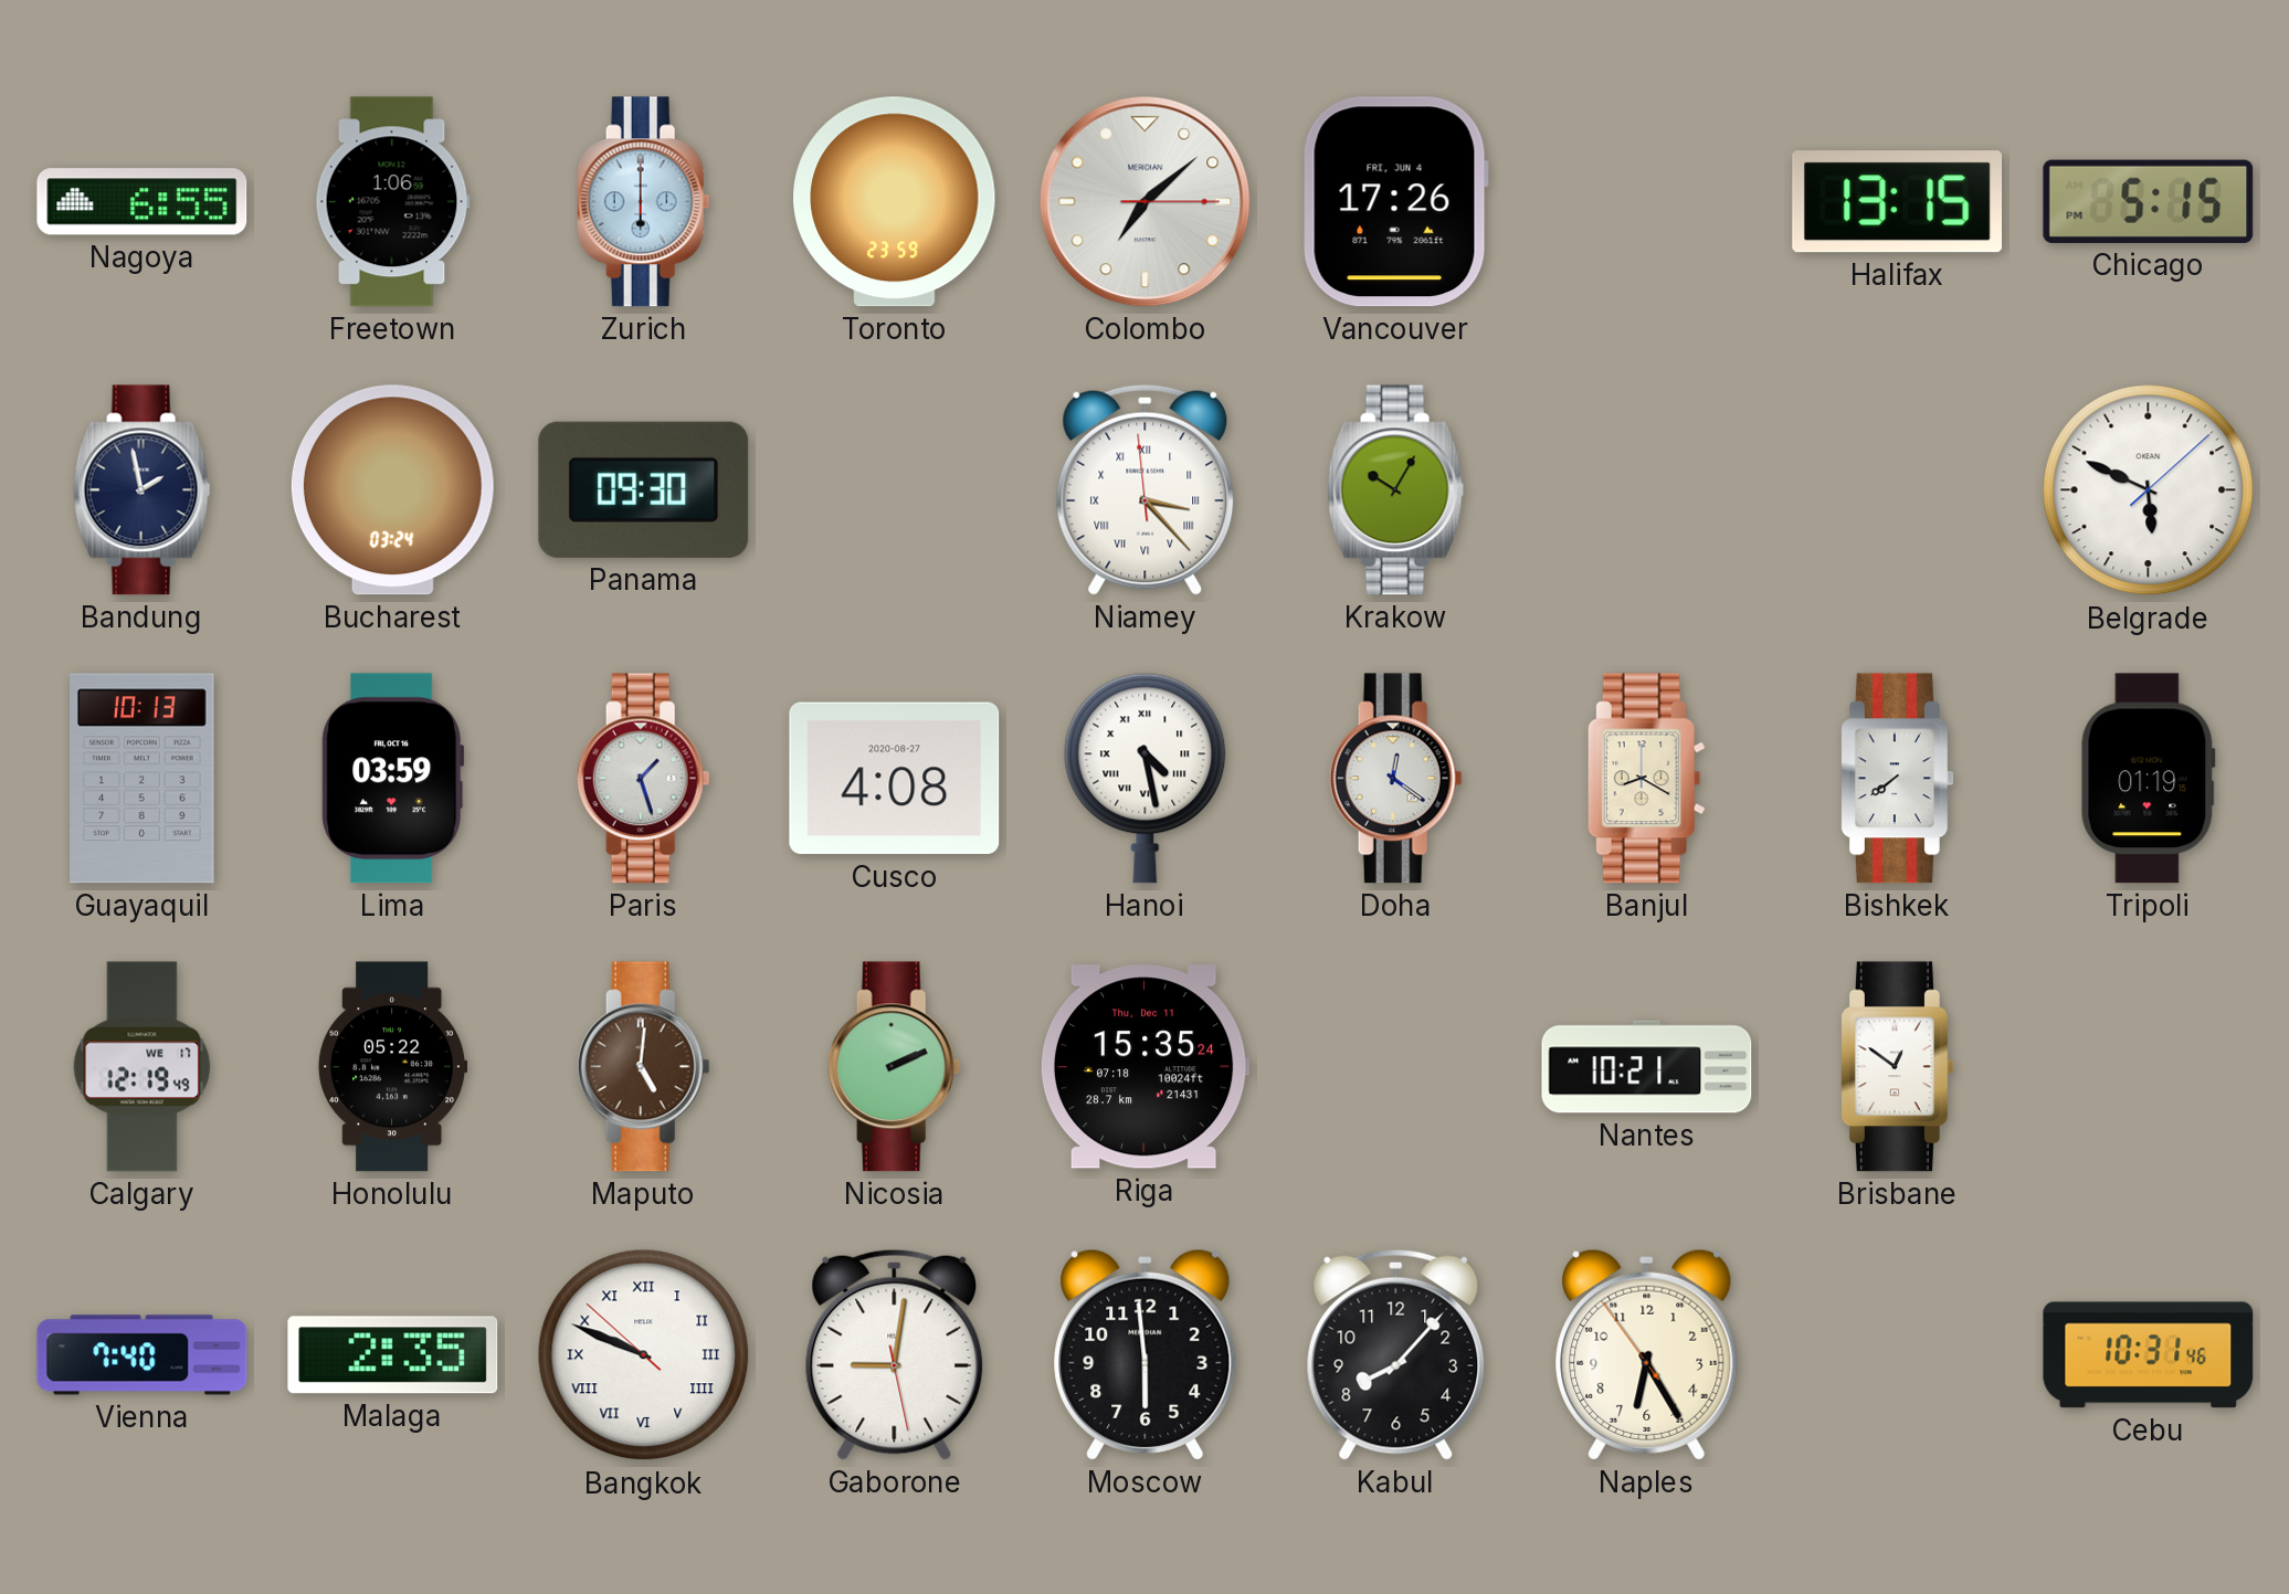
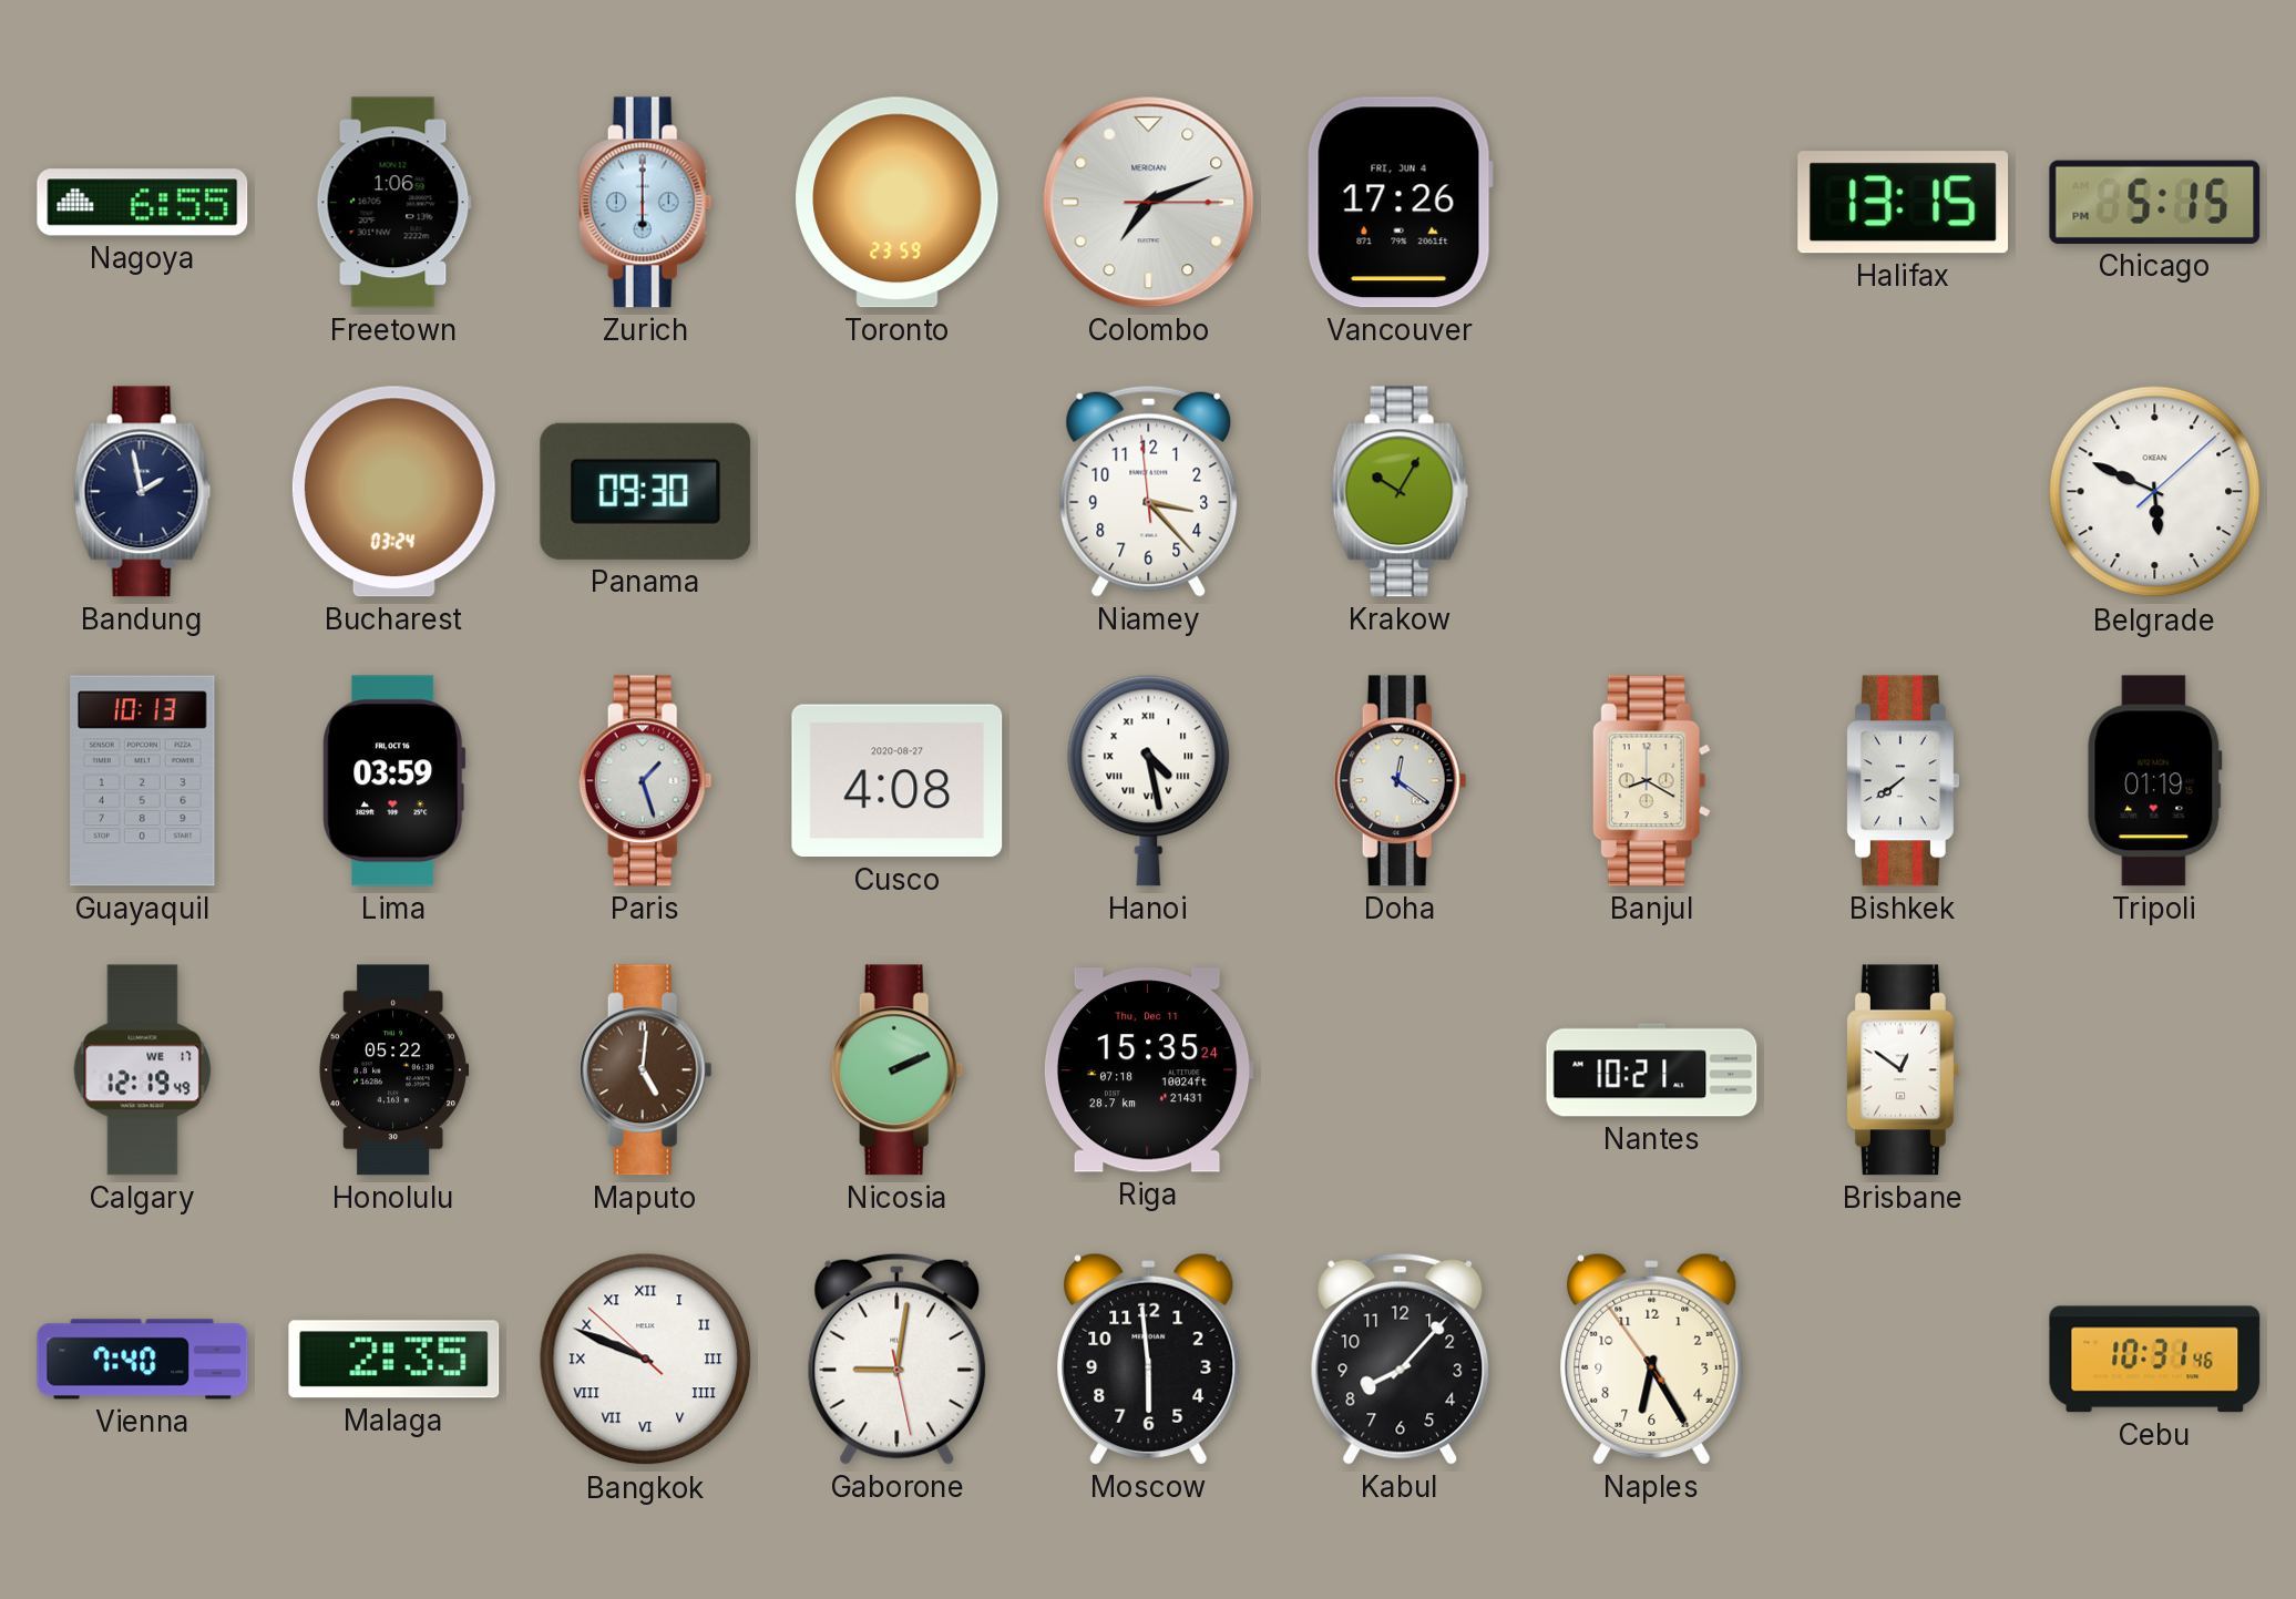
Colombo: 7:08 -> 7:11
Niamey numerals: Roman -> Arabic
